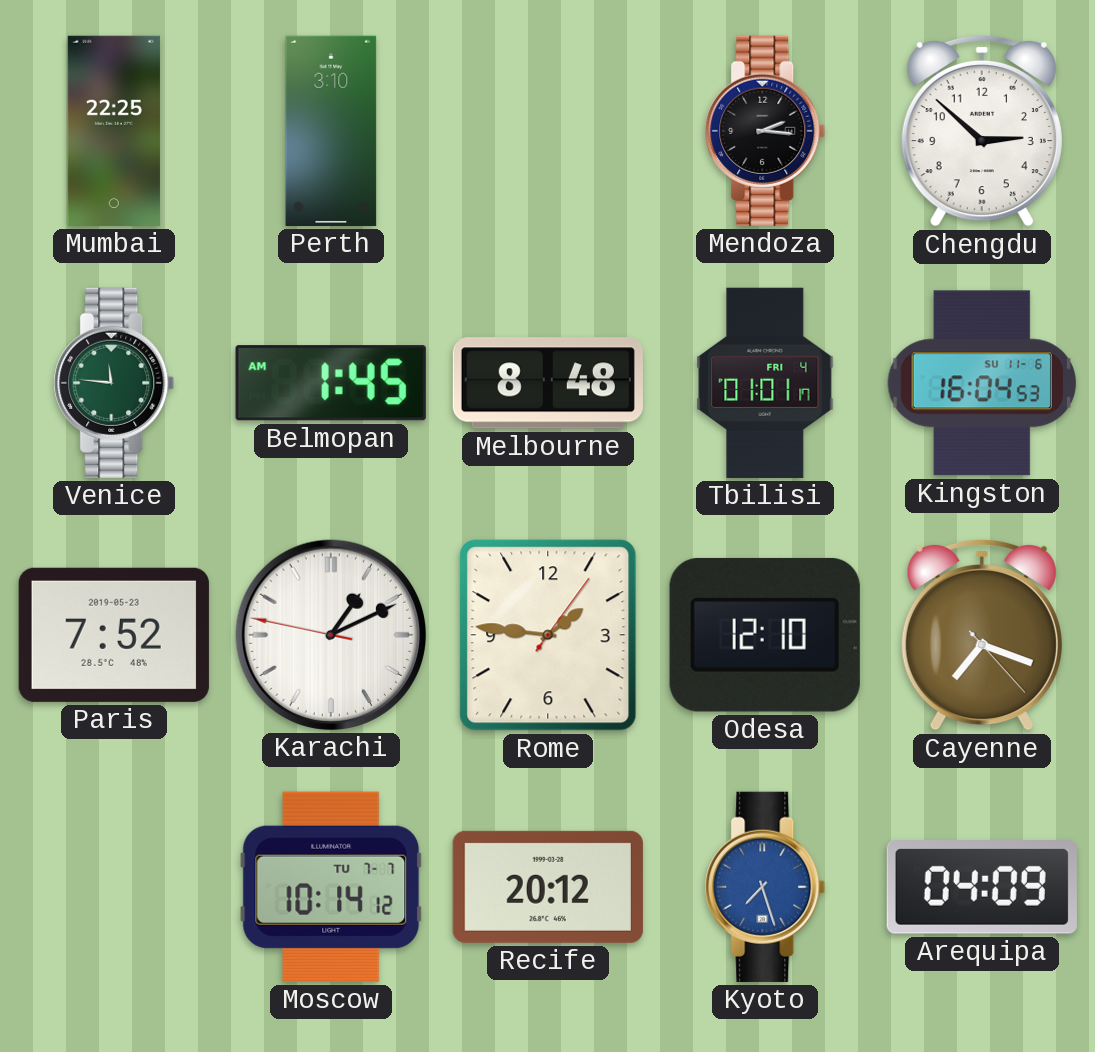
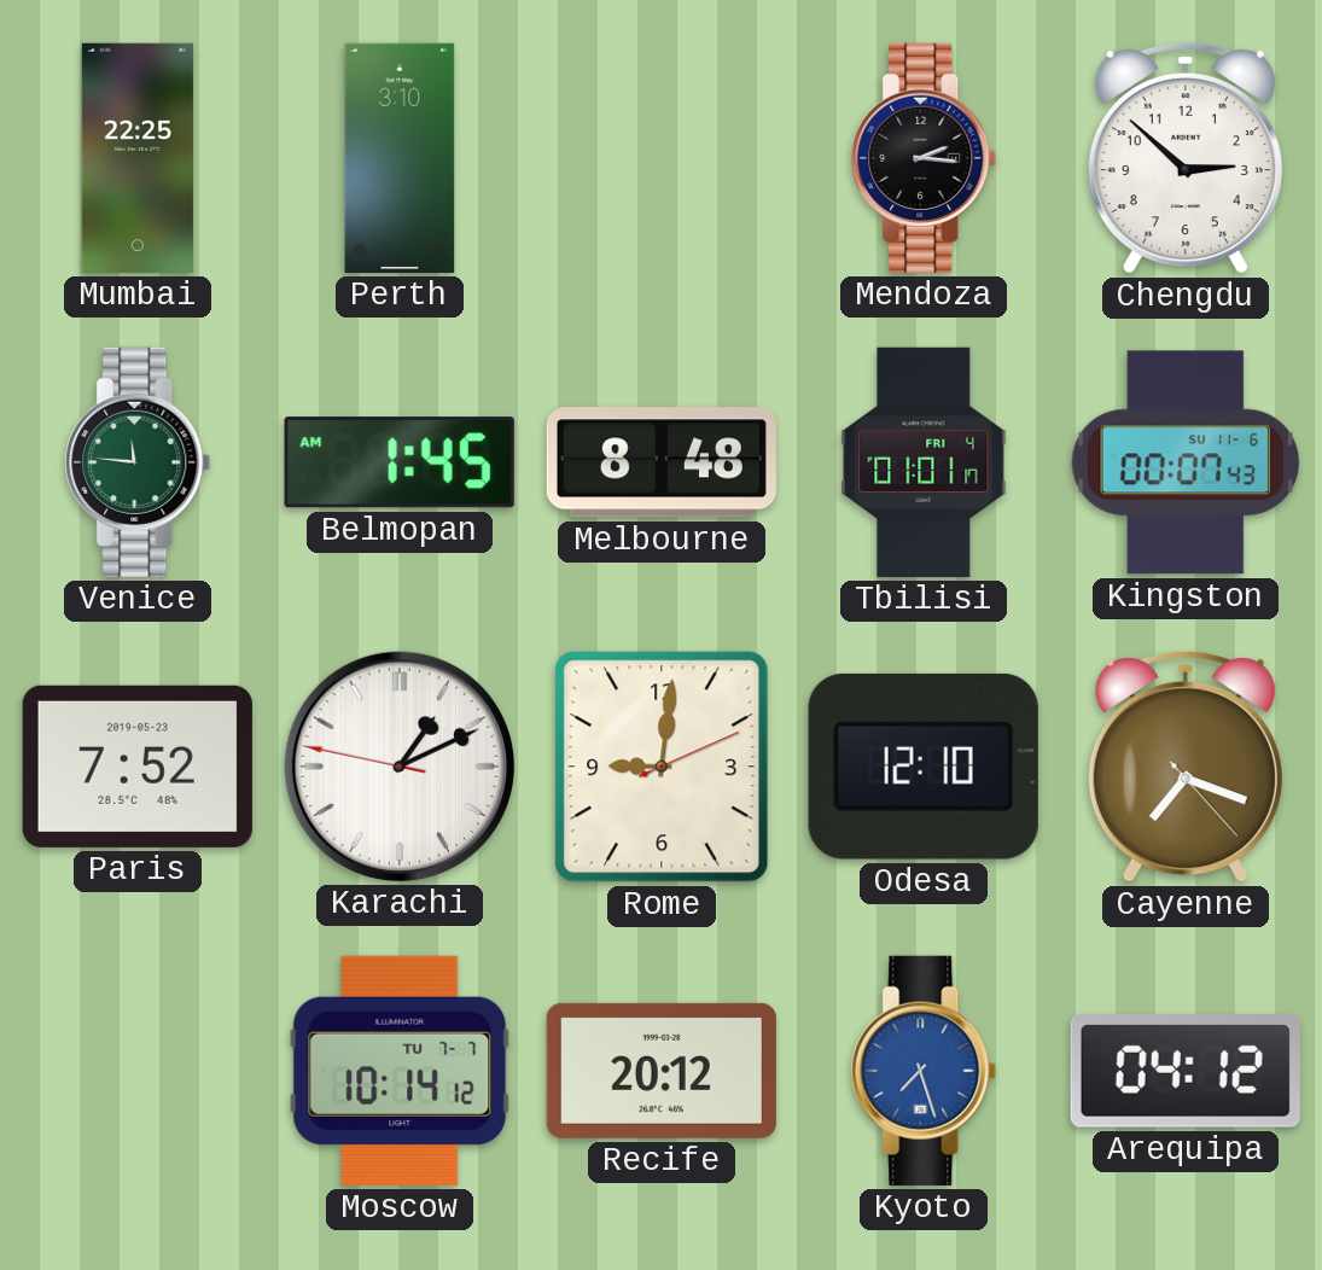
Kingston: 16:04 -> 00:07
Rome: 1:46 -> 9:01
Arequipa: 04:09 -> 04:12
